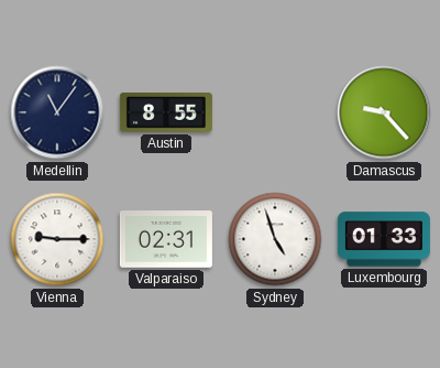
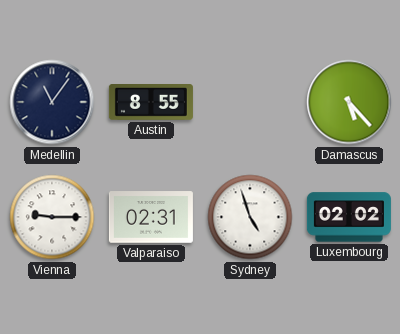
Damascus: 9:23 -> 5:23
Luxembourg: 01:33 -> 02:02
